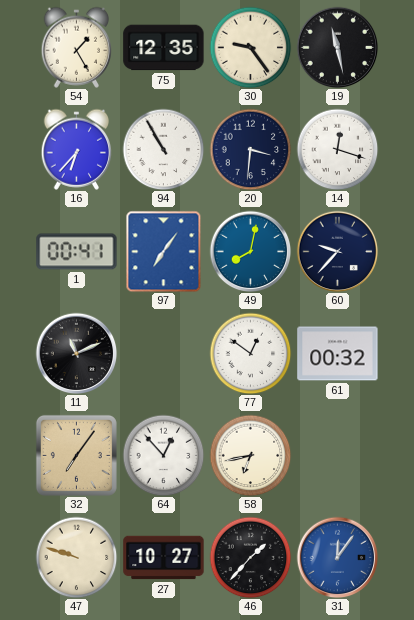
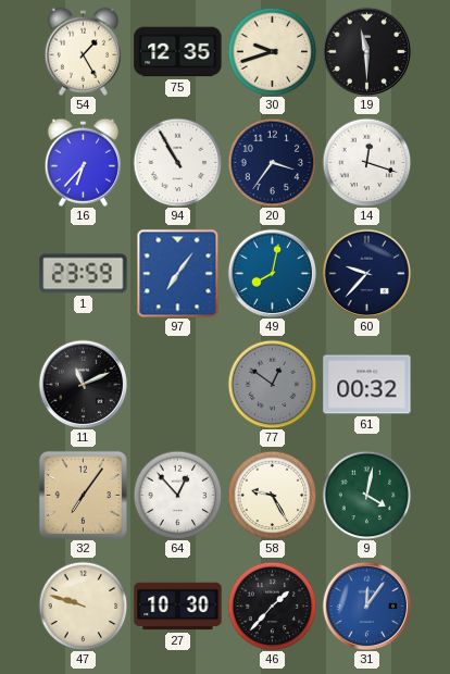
30: 9:24 -> 9:42
19: 11:28 -> 11:30
20: 3:31 -> 3:36
1: 00:41 -> 23:59
77 dial: white -> grey
58: 6:43 -> 9:25
9: none -> 4:02
27: 10:27 -> 10:30
